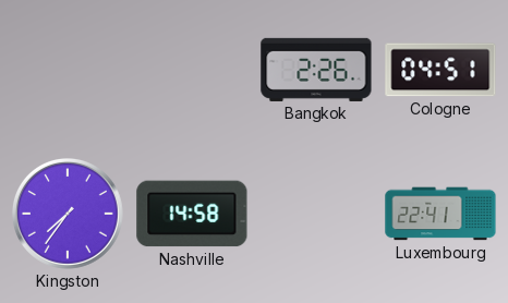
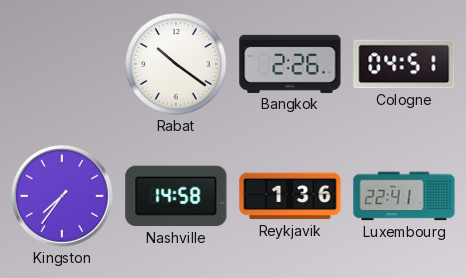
Rabat: none -> 10:21
Reykjavik: none -> 1:36
